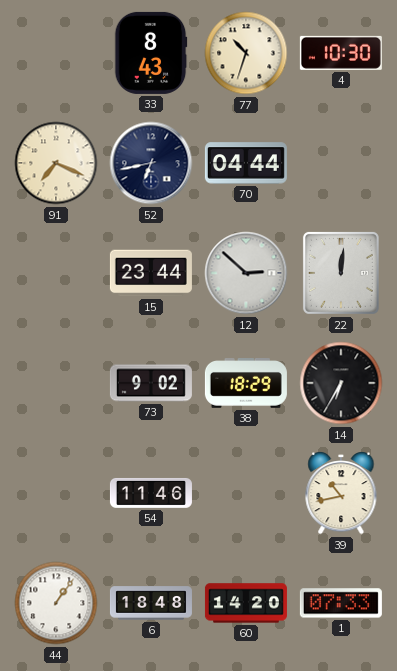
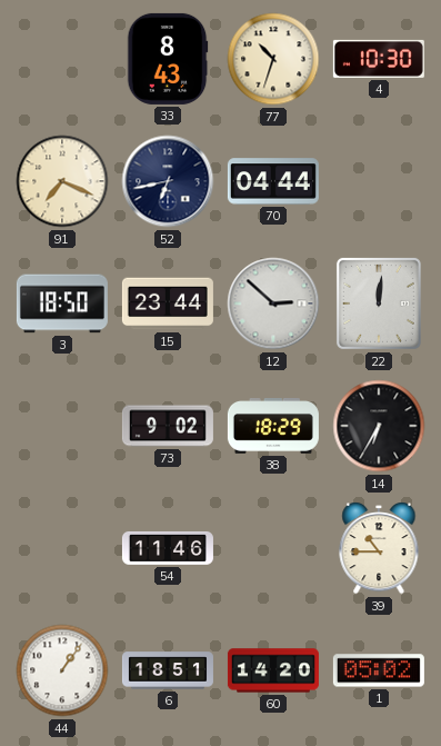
3: none -> 18:50
39: 10:43 -> 10:45
6: 18:48 -> 18:51
1: 07:33 -> 05:02
